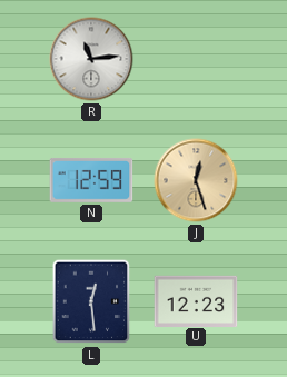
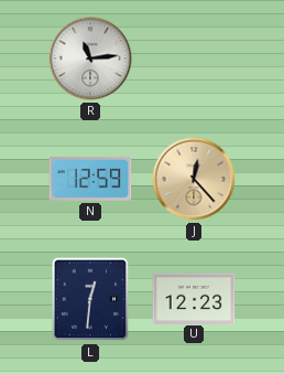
J: 12:27 -> 12:23
L: 12:29 -> 12:31
